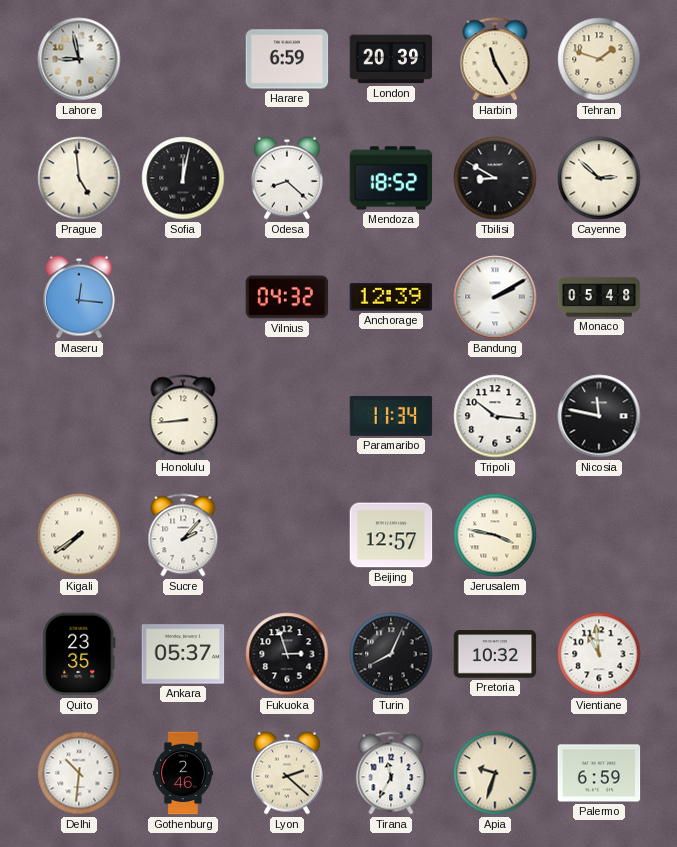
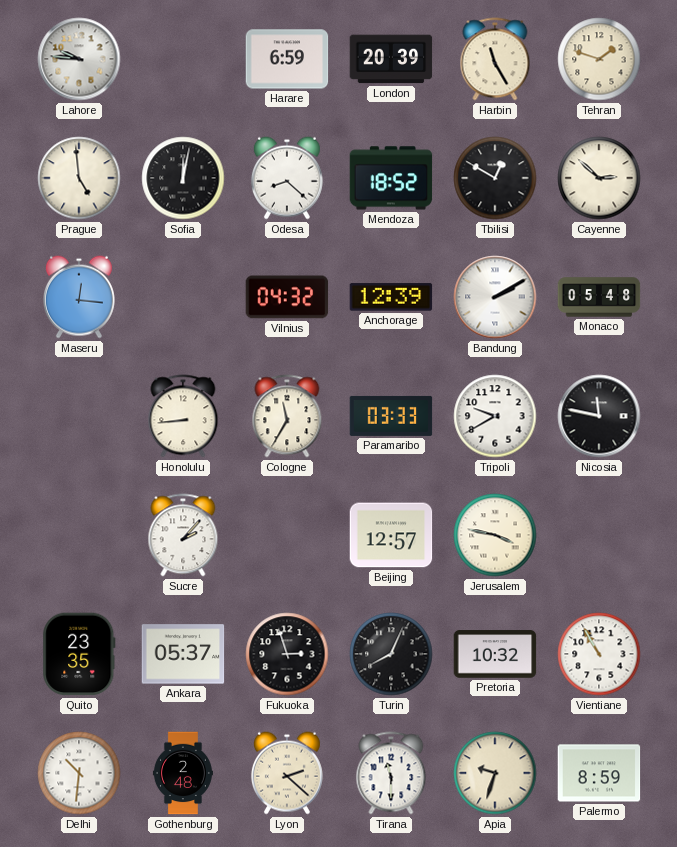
Lahore: 8:58 -> 9:46
Tbilisi: 8:50 -> 12:50
Cologne: none -> 11:35
Paramaribo: 11:34 -> 03:33
Tripoli: 10:16 -> 9:40
Kigali: 7:39 -> none
Vientiane: 10:59 -> 10:55
Gothenburg: 2:46 -> 2:48
Tirana: 11:35 -> 11:30
Palermo: 6:59 -> 8:59
